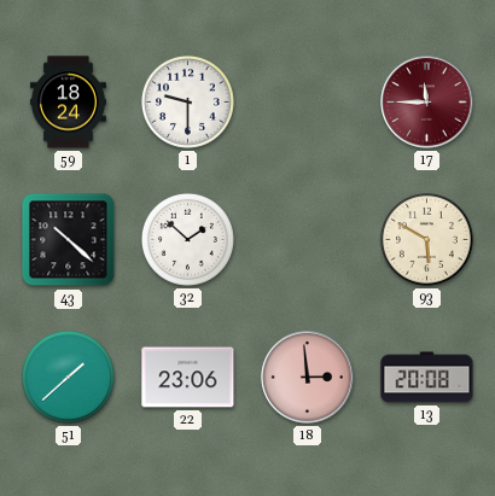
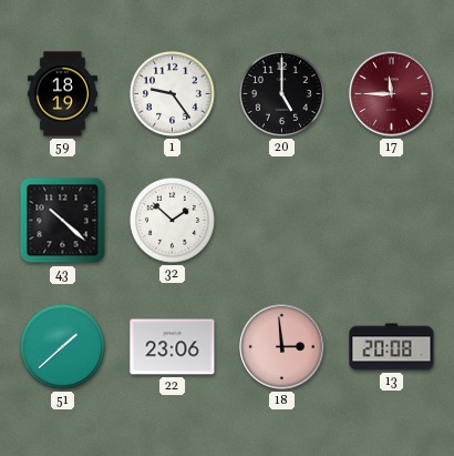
59: 18:24 -> 18:19
1: 9:30 -> 9:24
20: none -> 5:00
93: 5:50 -> none
